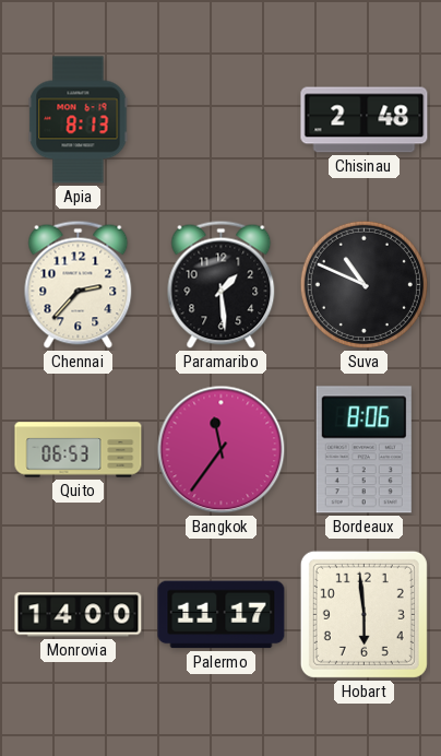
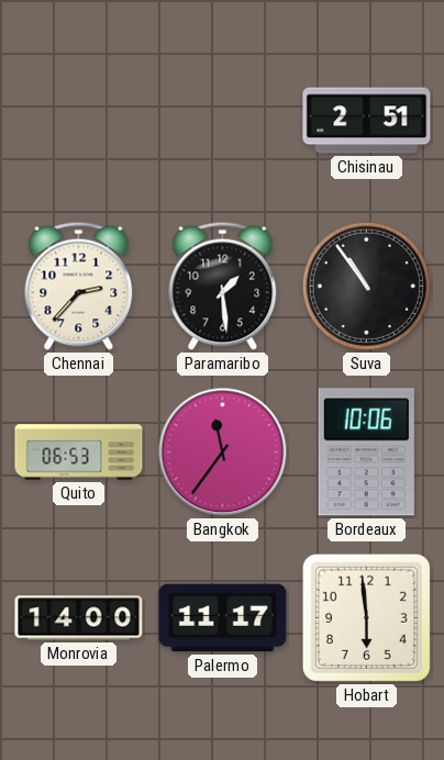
Apia: 8:13 -> none
Chisinau: 2:48 -> 2:51
Suva: 10:49 -> 10:54
Bordeaux: 8:06 -> 10:06
